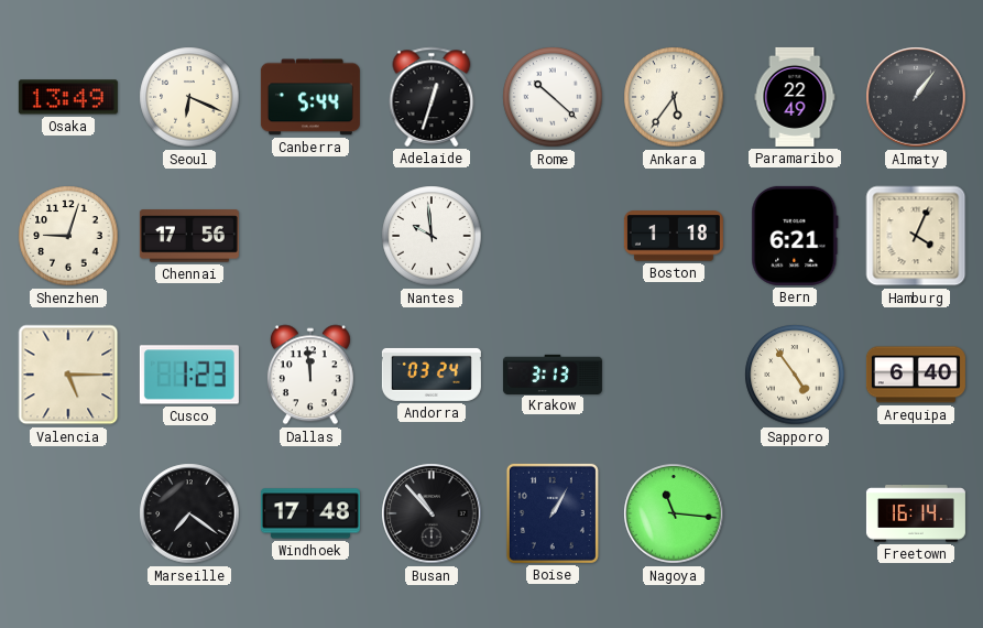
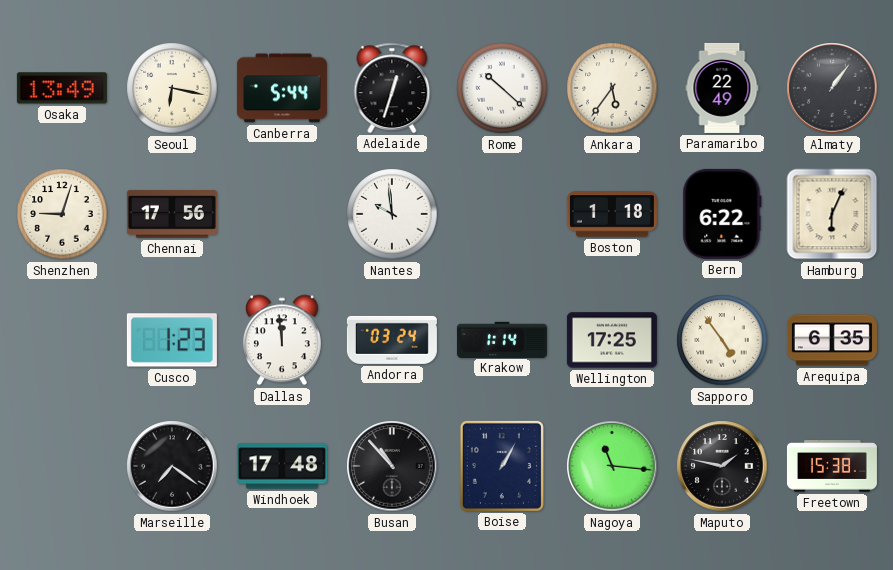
Seoul: 6:19 -> 6:17
Bern: 6:21 -> 6:22
Hamburg: 4:04 -> 6:04
Valencia: 5:15 -> none
Krakow: 3:13 -> 1:14
Wellington: none -> 17:25
Arequipa: 6:40 -> 6:35
Maputo: none -> 1:47
Freetown: 16:14 -> 15:38
